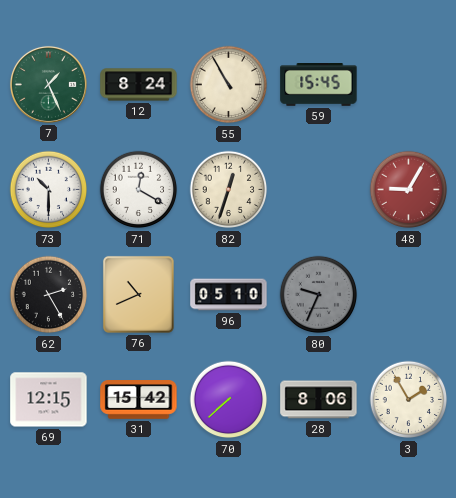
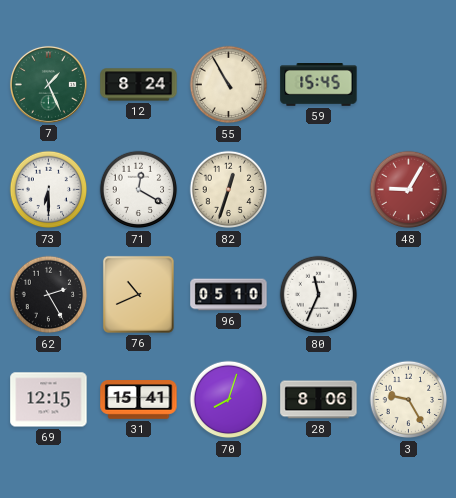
73: 10:30 -> 6:30
80: 9:34 -> 11:34
80 dial: grey -> white
31: 15:42 -> 15:41
70: 7:38 -> 8:03
3: 1:55 -> 9:25
